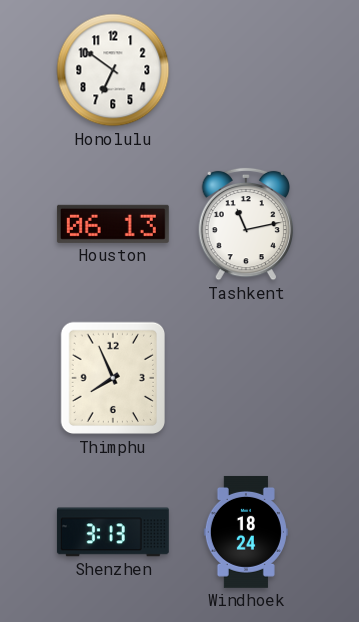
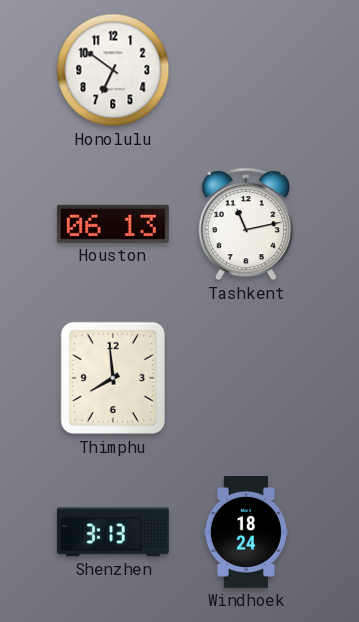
Thimphu: 7:56 -> 7:59
